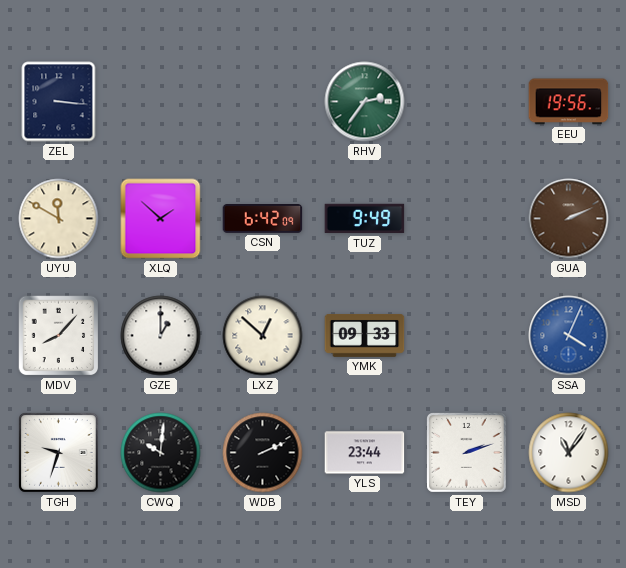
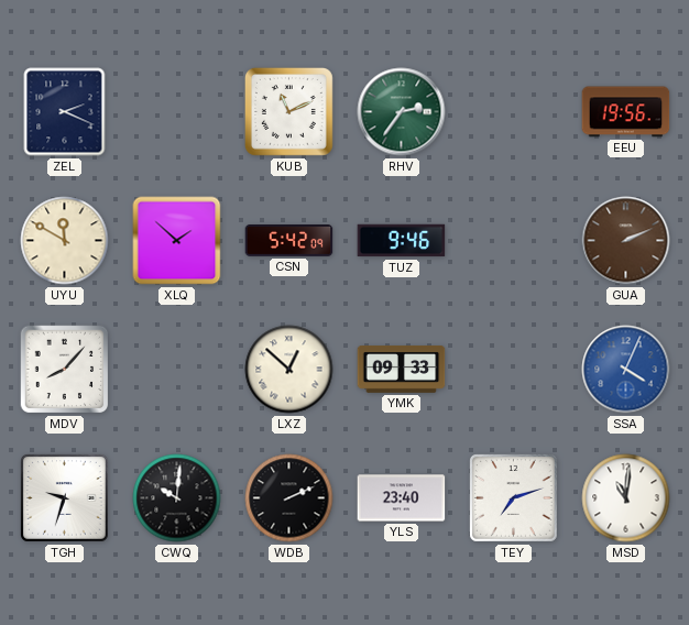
ZEL: 3:16 -> 2:19
KUB: none -> 11:11
CSN: 6:42 -> 5:42
TUZ: 9:49 -> 9:46
GZE: 1:00 -> none
YLS: 23:44 -> 23:40
TEY: 2:12 -> 7:12
MSD: 11:06 -> 11:01
